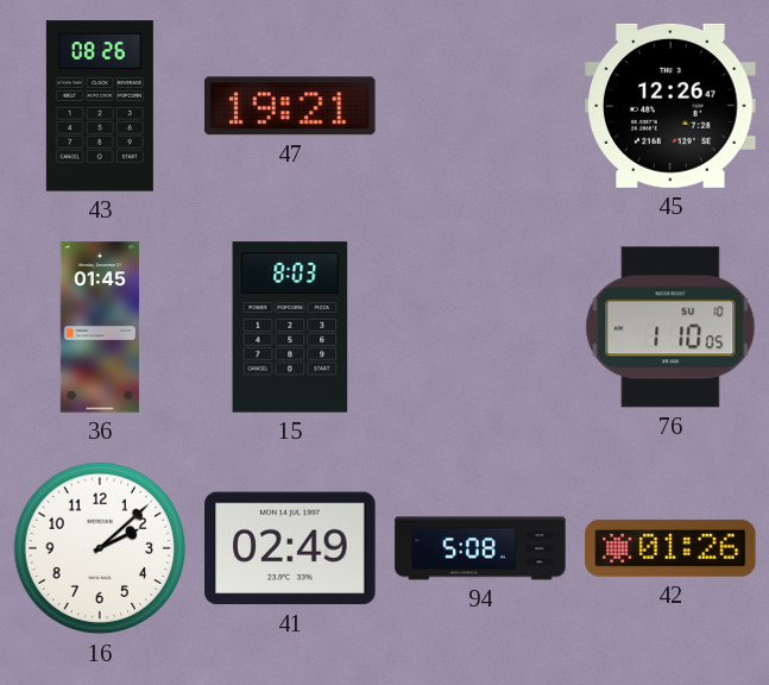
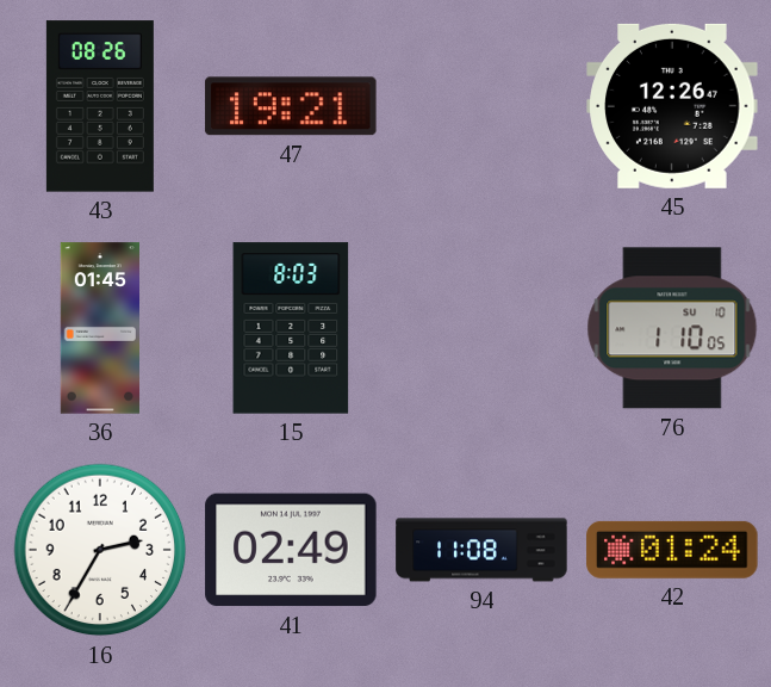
16: 2:08 -> 2:35
94: 5:08 -> 11:08
42: 01:26 -> 01:24
